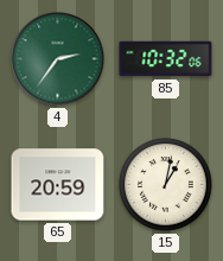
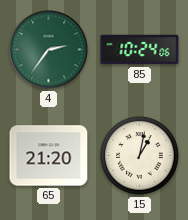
85: 10:32 -> 10:24
65: 20:59 -> 21:20
